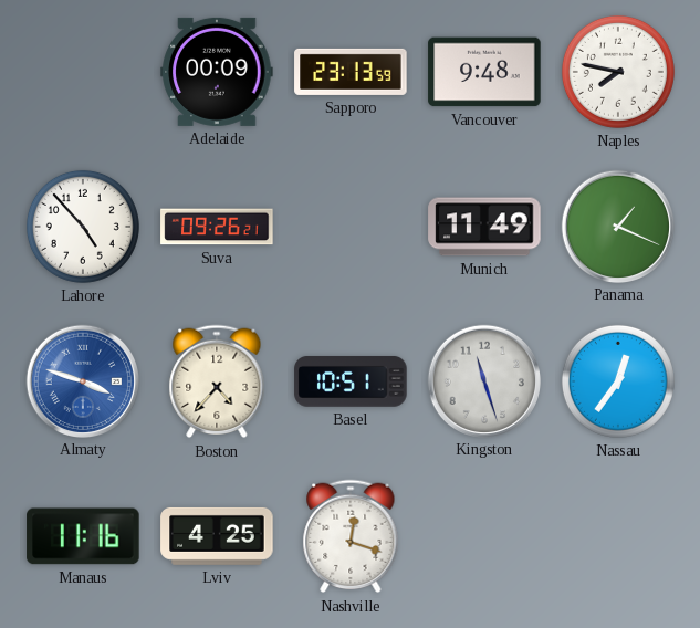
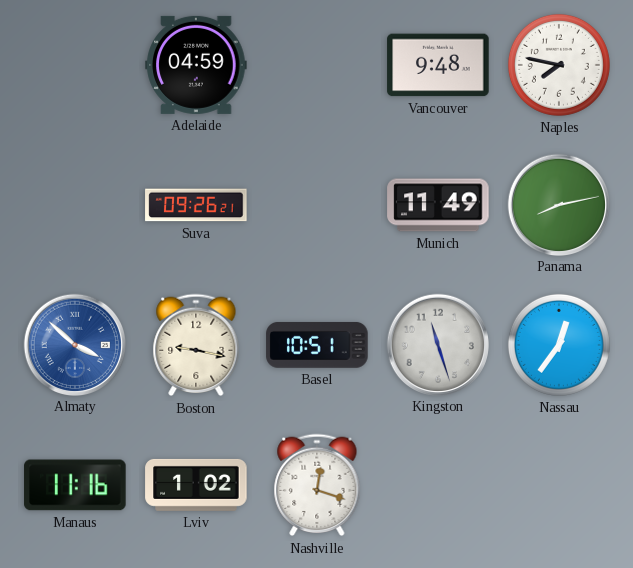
Adelaide: 00:09 -> 04:59
Sapporo: 23:13 -> none
Lahore: 4:53 -> none
Panama: 1:19 -> 8:13
Almaty: 3:48 -> 3:52
Boston: 4:37 -> 9:17
Lviv: 4:25 -> 1:02
